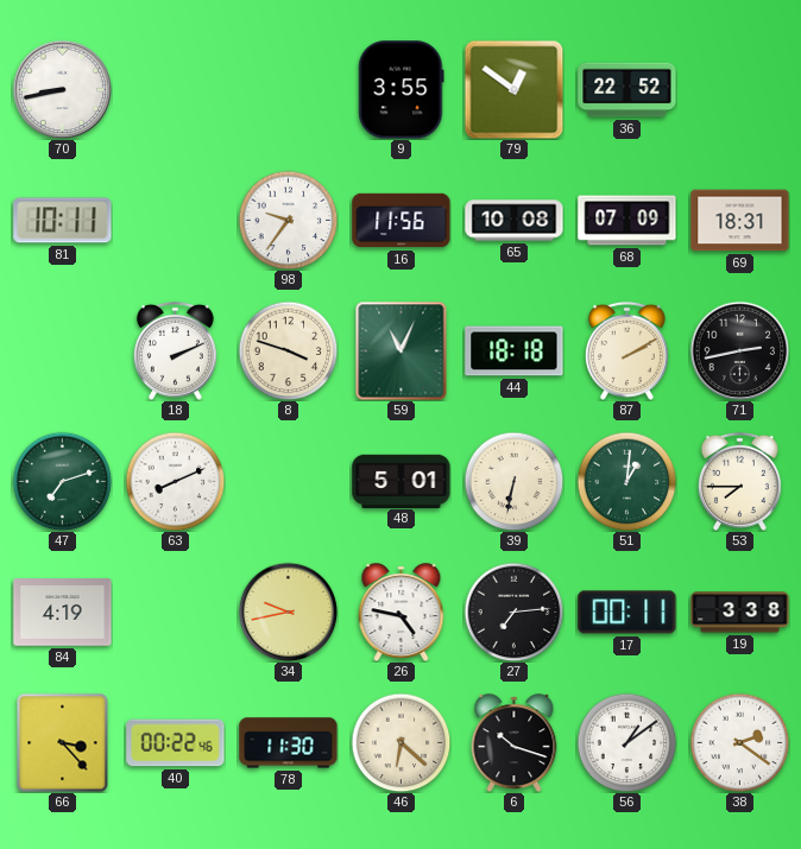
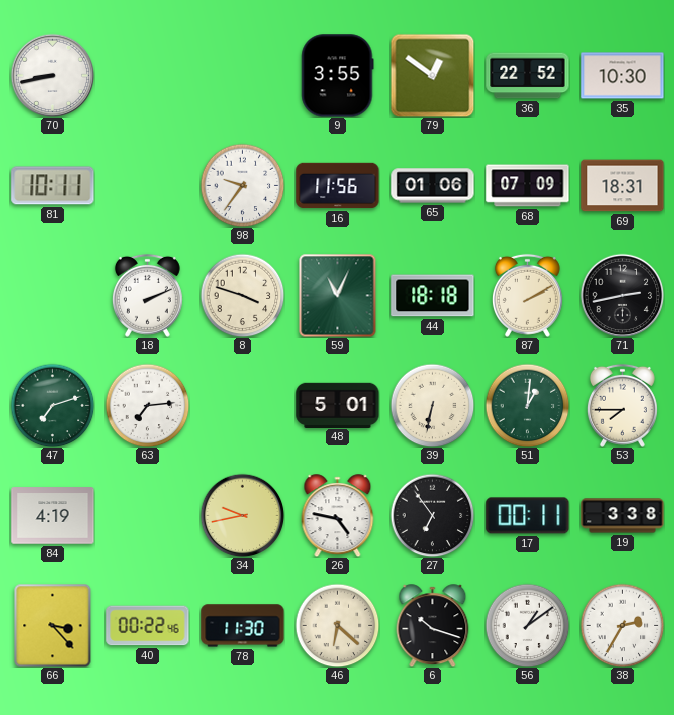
35: none -> 10:30
65: 10:08 -> 01:06
63: 8:11 -> 7:14
27: 7:14 -> 6:54
38: 2:21 -> 2:35
